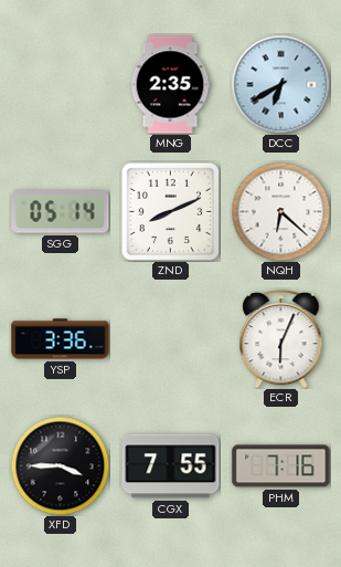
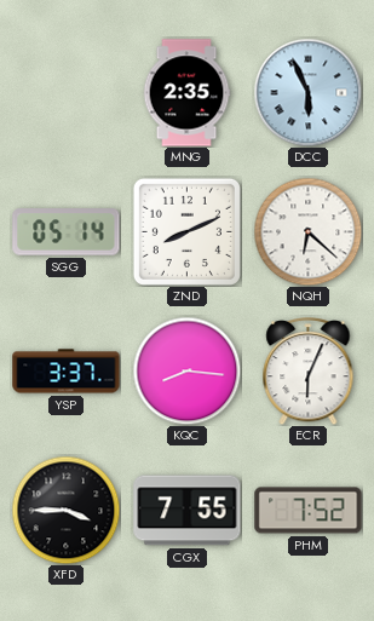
DCC: 6:40 -> 5:56
YSP: 3:36 -> 3:37
KQC: none -> 8:16
PHM: 7:16 -> 7:52
